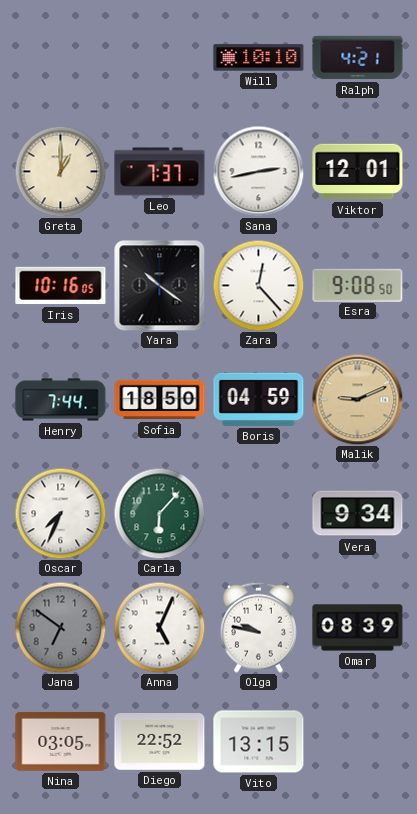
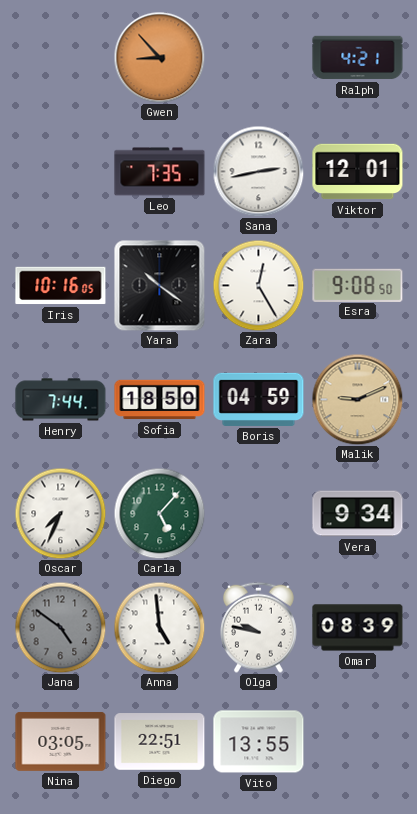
Gwen: none -> 8:53
Will: 10:10 -> none
Greta: 1:00 -> none
Leo: 7:37 -> 7:35
Zara: 12:23 -> 12:25
Carla: 6:07 -> 5:07
Jana: 6:51 -> 4:51
Anna: 5:04 -> 4:59
Diego: 22:52 -> 22:51
Vito: 13:15 -> 13:55
